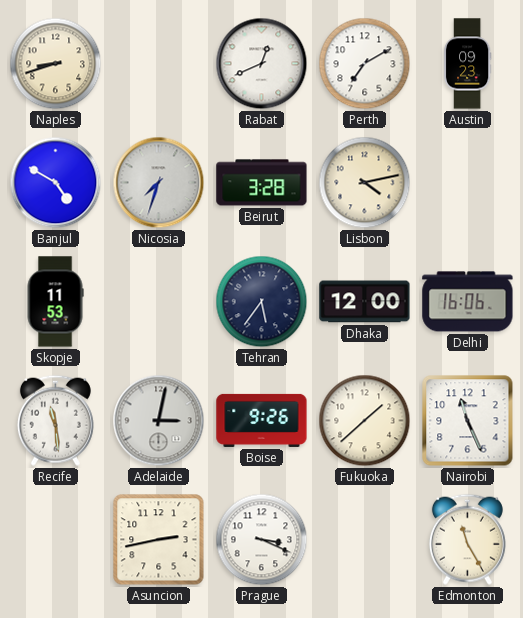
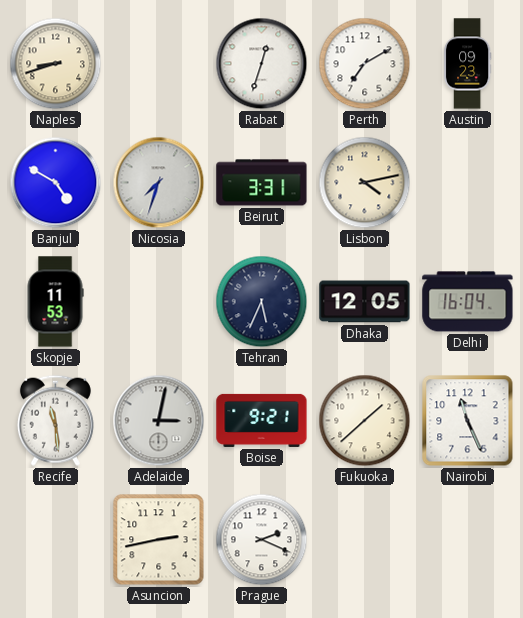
Rabat: 12:41 -> 12:33
Beirut: 3:28 -> 3:31
Tehran: 5:36 -> 5:34
Dhaka: 12:00 -> 12:05
Delhi: 16:06 -> 16:04
Boise: 9:26 -> 9:21
Prague: 3:19 -> 2:19
Edmonton: 11:25 -> none
